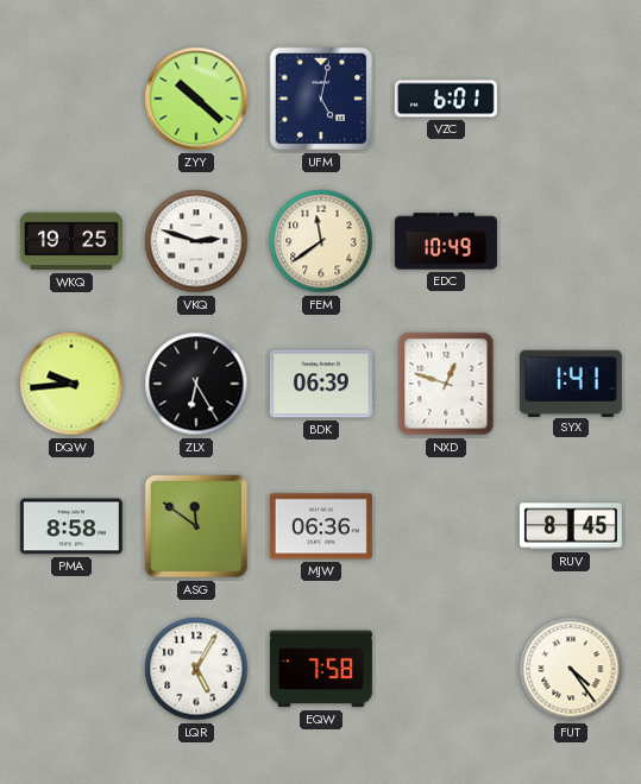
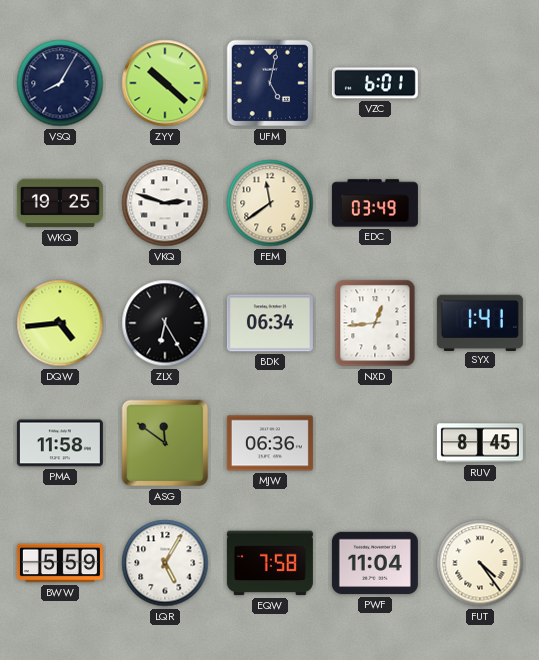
VSQ: none -> 8:05
EDC: 10:49 -> 03:49
DQW: 9:44 -> 4:44
BDK: 06:39 -> 06:34
NXD: 12:48 -> 12:44
PMA: 8:58 -> 11:58
BWW: none -> 5:59
PWF: none -> 11:04
